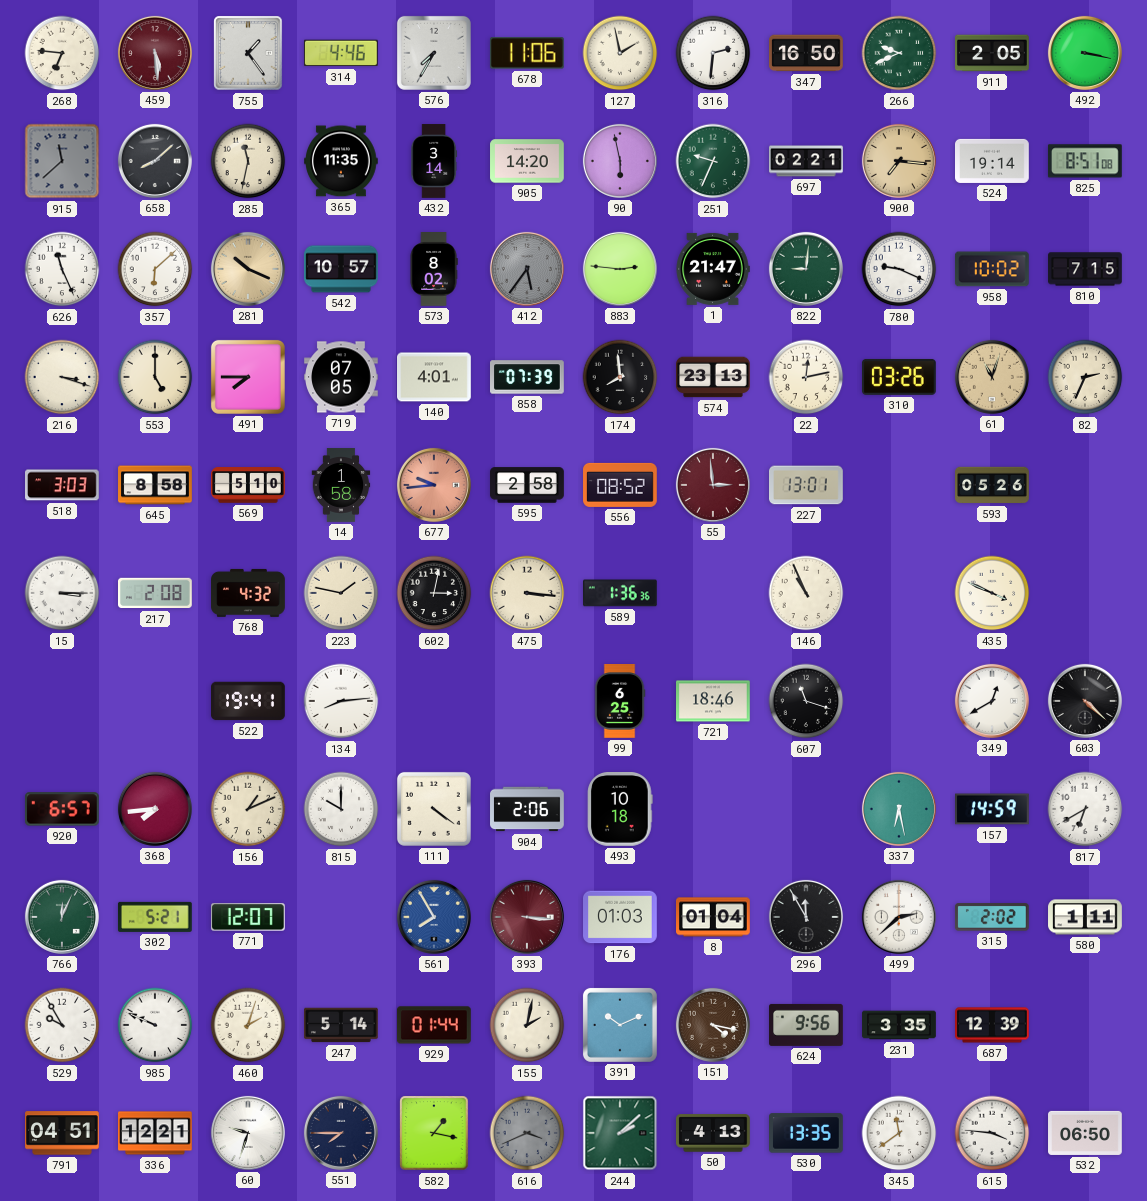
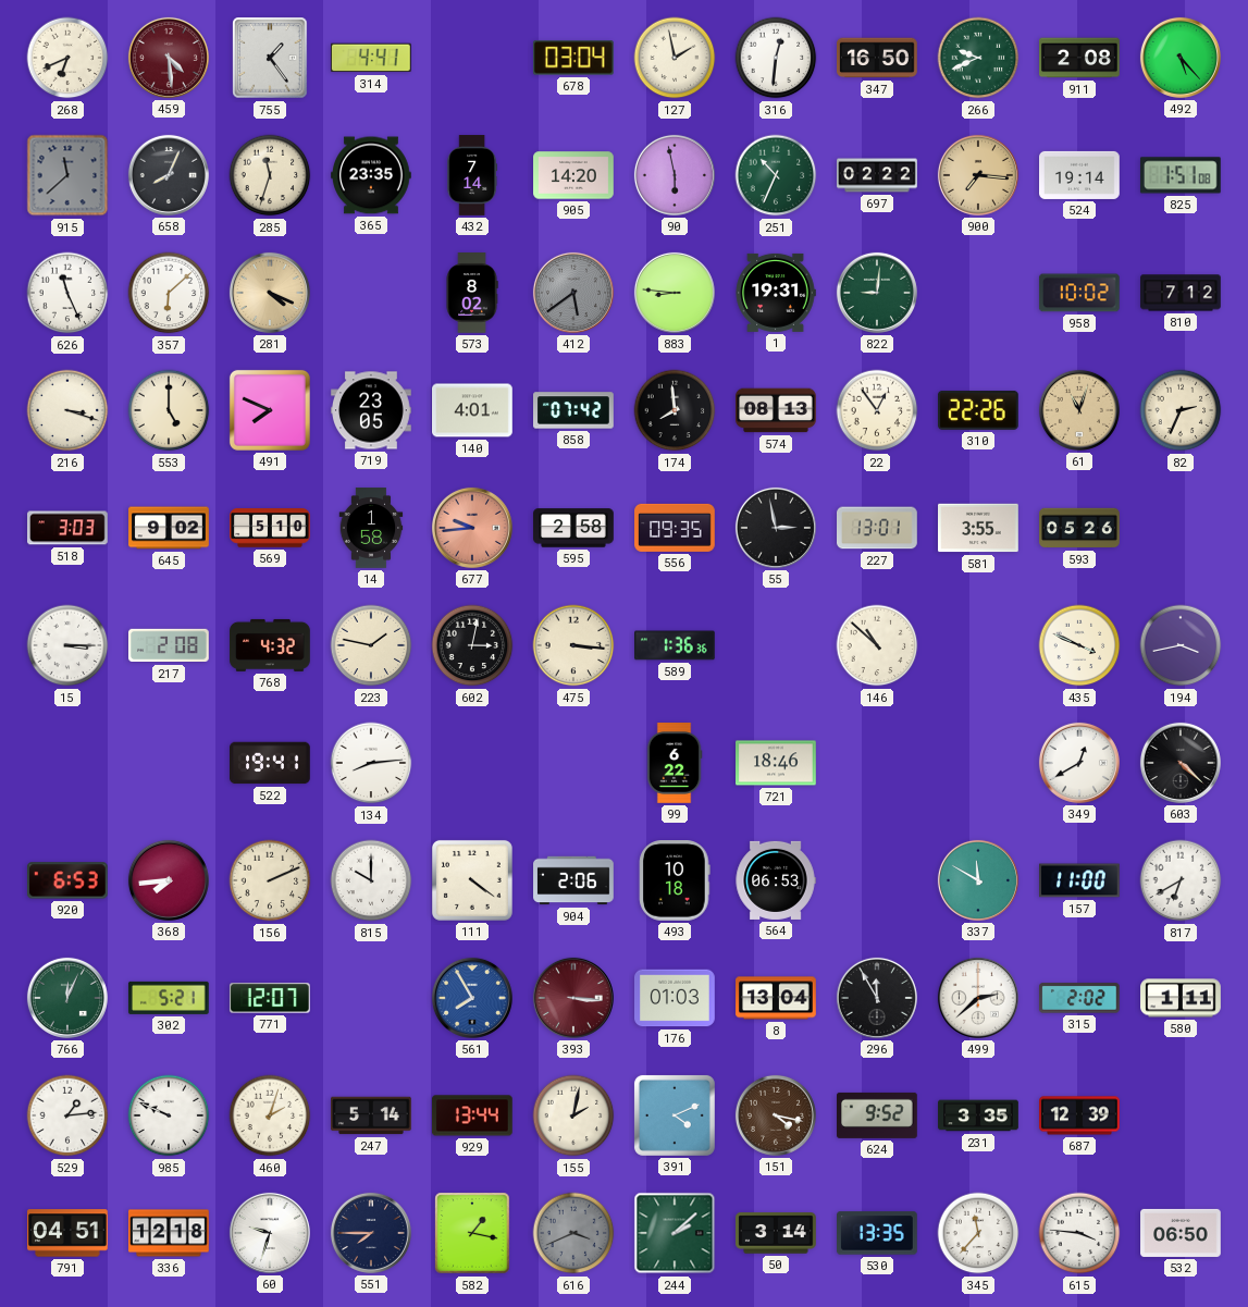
268: 6:46 -> 6:41
459: 5:29 -> 4:29
314: 4:46 -> 4:41
576: 7:35 -> none
678: 11:06 -> 03:04
316: 2:31 -> 12:31
911: 2:05 -> 2:08
492: 3:17 -> 5:23
658: 8:08 -> 8:04
285: 11:32 -> 11:33
365: 11:35 -> 23:35
432: 3:14 -> 7:14
251: 9:34 -> 10:34
697: 02:21 -> 02:22
825: 8:51 -> 1:51
281: 10:19 -> 4:19
542: 10:57 -> none
412: 5:36 -> 5:39
883: 2:46 -> 8:46
1: 21:47 -> 19:31
780: 9:19 -> none
810: 7:15 -> 7:12
491: 7:45 -> 7:49
719: 07:05 -> 23:05
858: 07:39 -> 07:42
574: 23:13 -> 08:13
22: 12:13 -> 12:54
310: 03:26 -> 22:26
645: 8:58 -> 9:02
556: 08:52 -> 09:35
55: 2:59 -> 2:58
55 dial: burgundy -> black
581: none -> 3:55
146: 10:56 -> 10:52
194: none -> 3:43
99: 6:25 -> 6:22
607: 11:18 -> none
920: 6:57 -> 6:53
156: 1:11 -> 2:11
564: none -> 06:53
337: 6:28 -> 11:50
157: 14:59 -> 11:00
8: 01:04 -> 13:04
529: 9:55 -> 1:14
929: 01:44 -> 13:44
391: 10:11 -> 4:11
624: 9:56 -> 9:52
336: 12:21 -> 12:18
50: 4:13 -> 3:14
345: 11:39 -> 11:37
